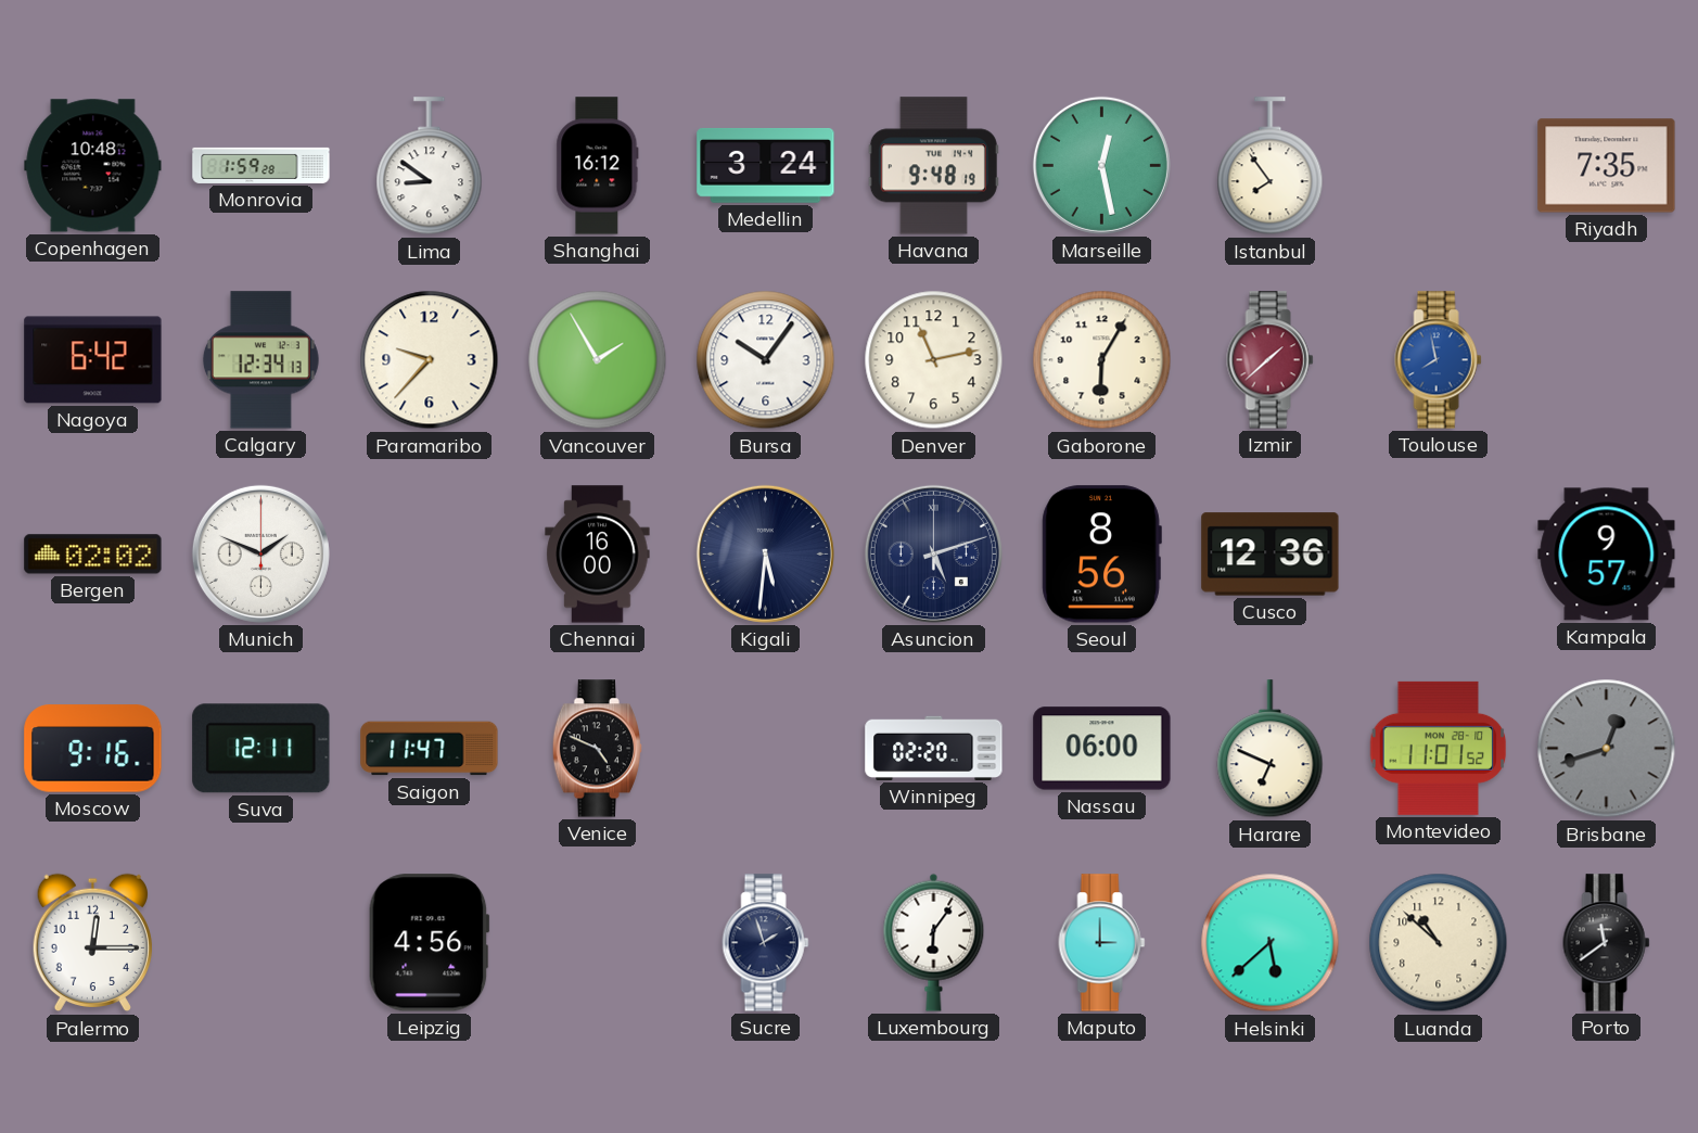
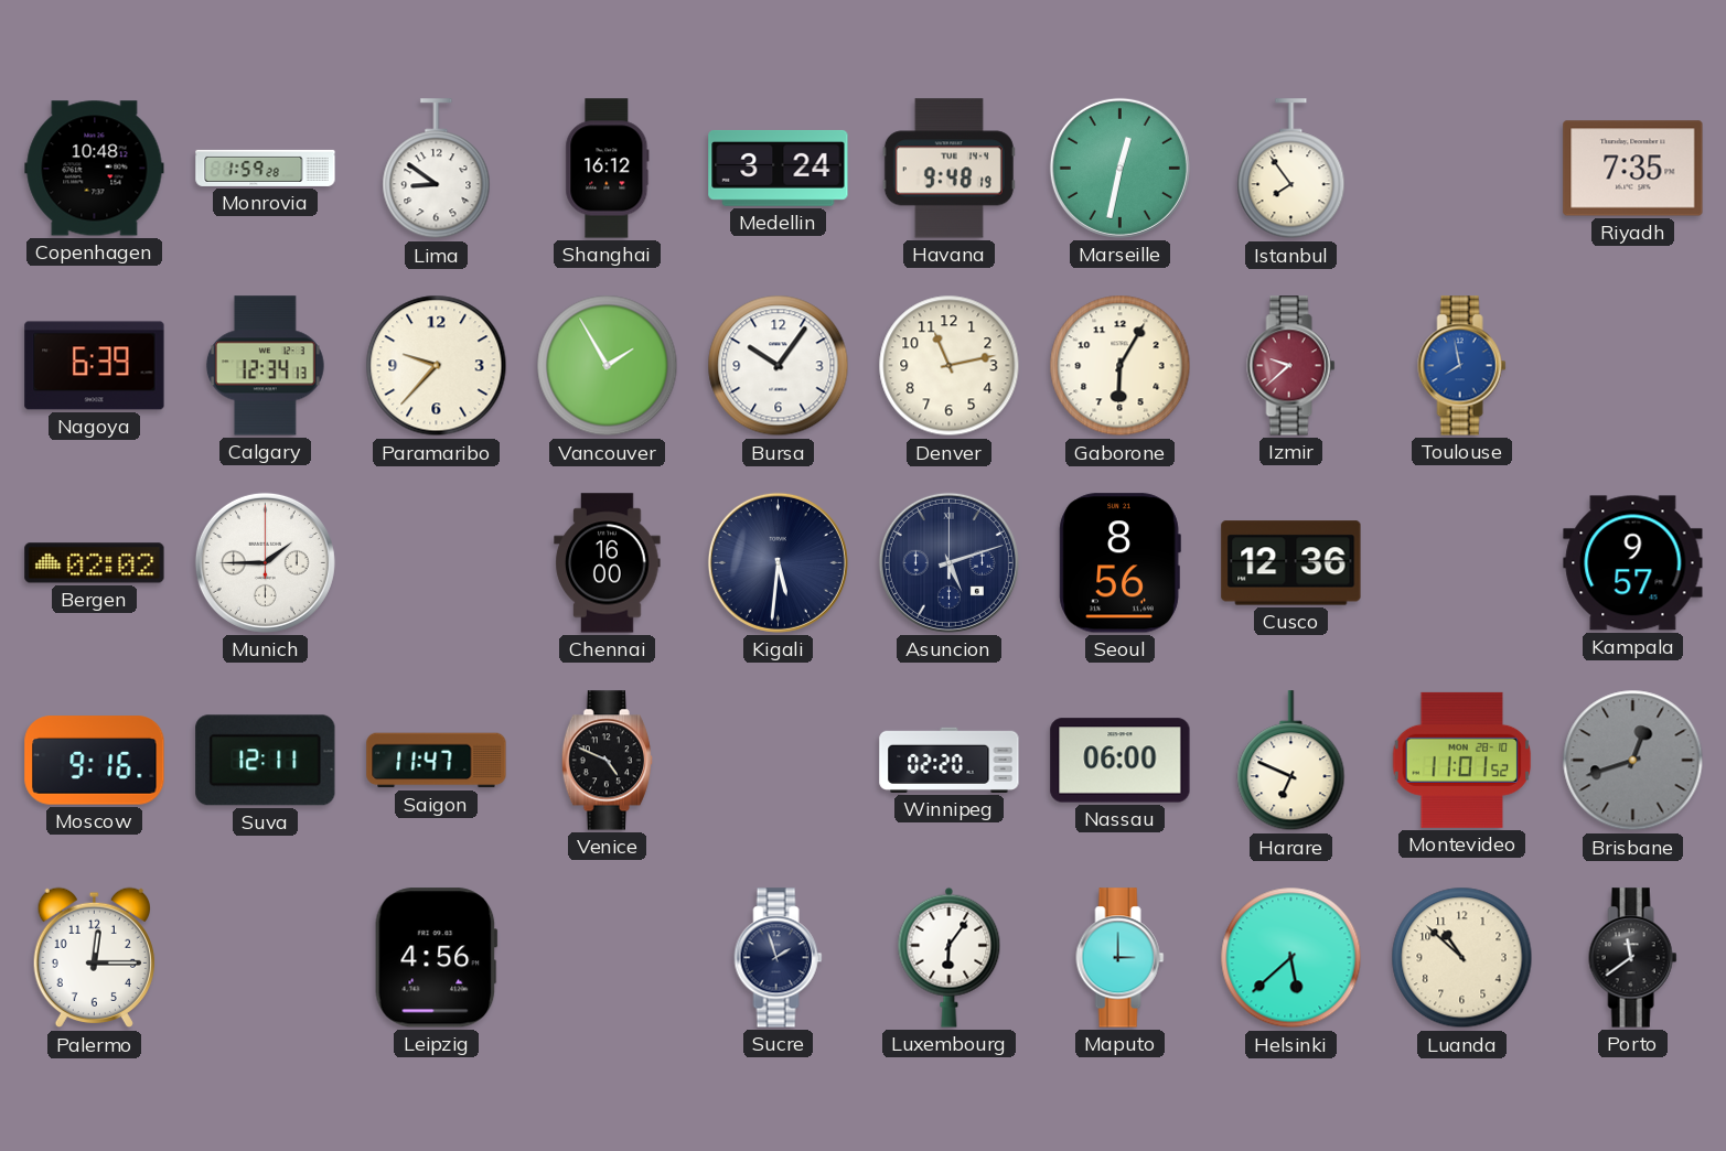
Marseille: 12:28 -> 12:32
Nagoya: 6:42 -> 6:39
Izmir: 1:38 -> 9:38
Munich: 1:49 -> 1:45
